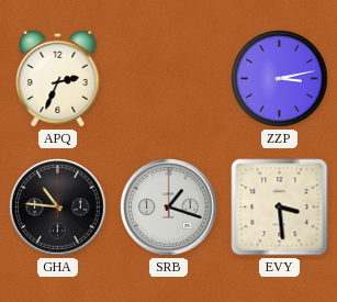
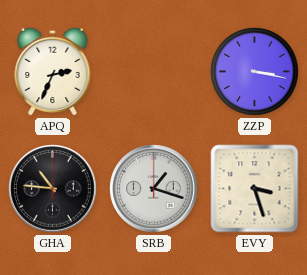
ZZP: 3:13 -> 3:17
EVY: 3:29 -> 3:27
